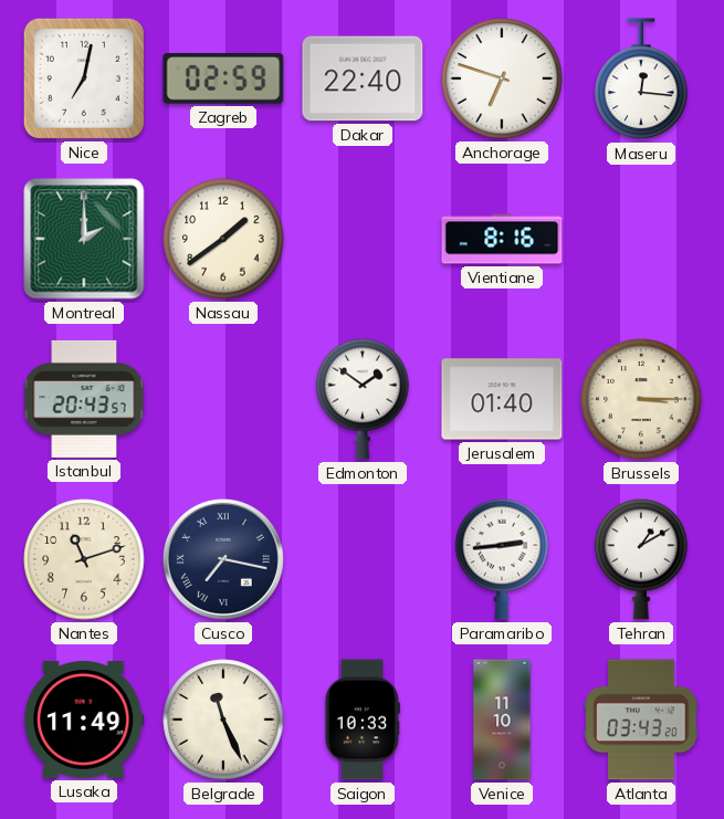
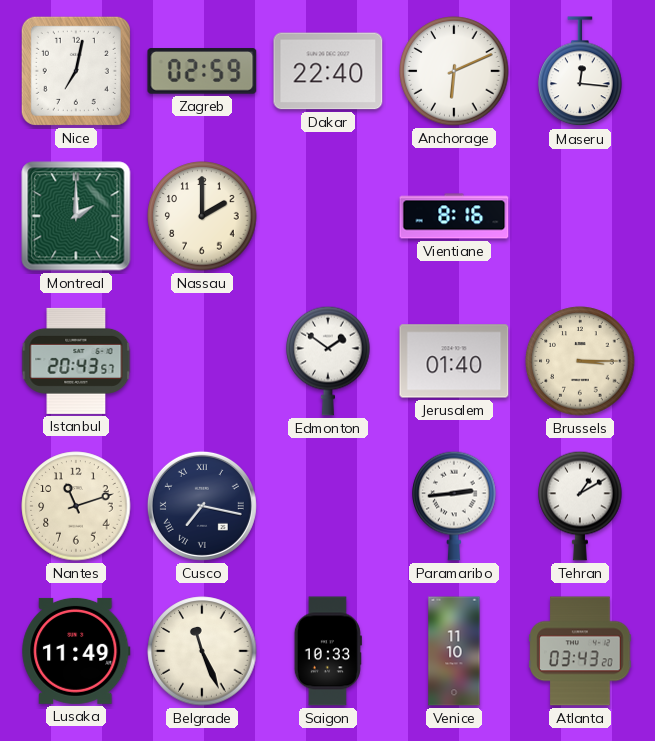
Anchorage: 6:48 -> 6:11
Nassau: 1:39 -> 2:00
